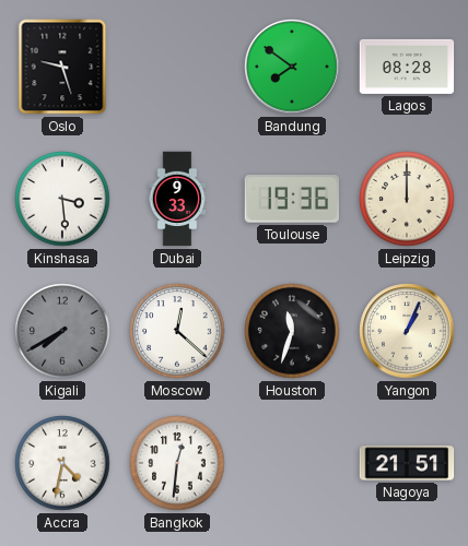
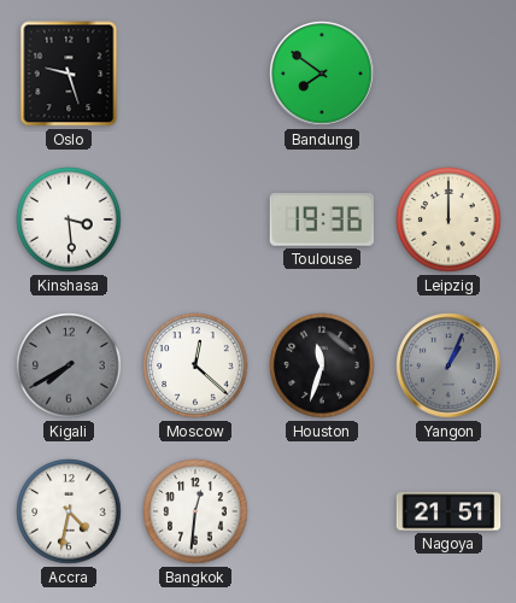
Lagos: 08:28 -> none
Dubai: 9:33 -> none
Yangon dial: cream -> grey
